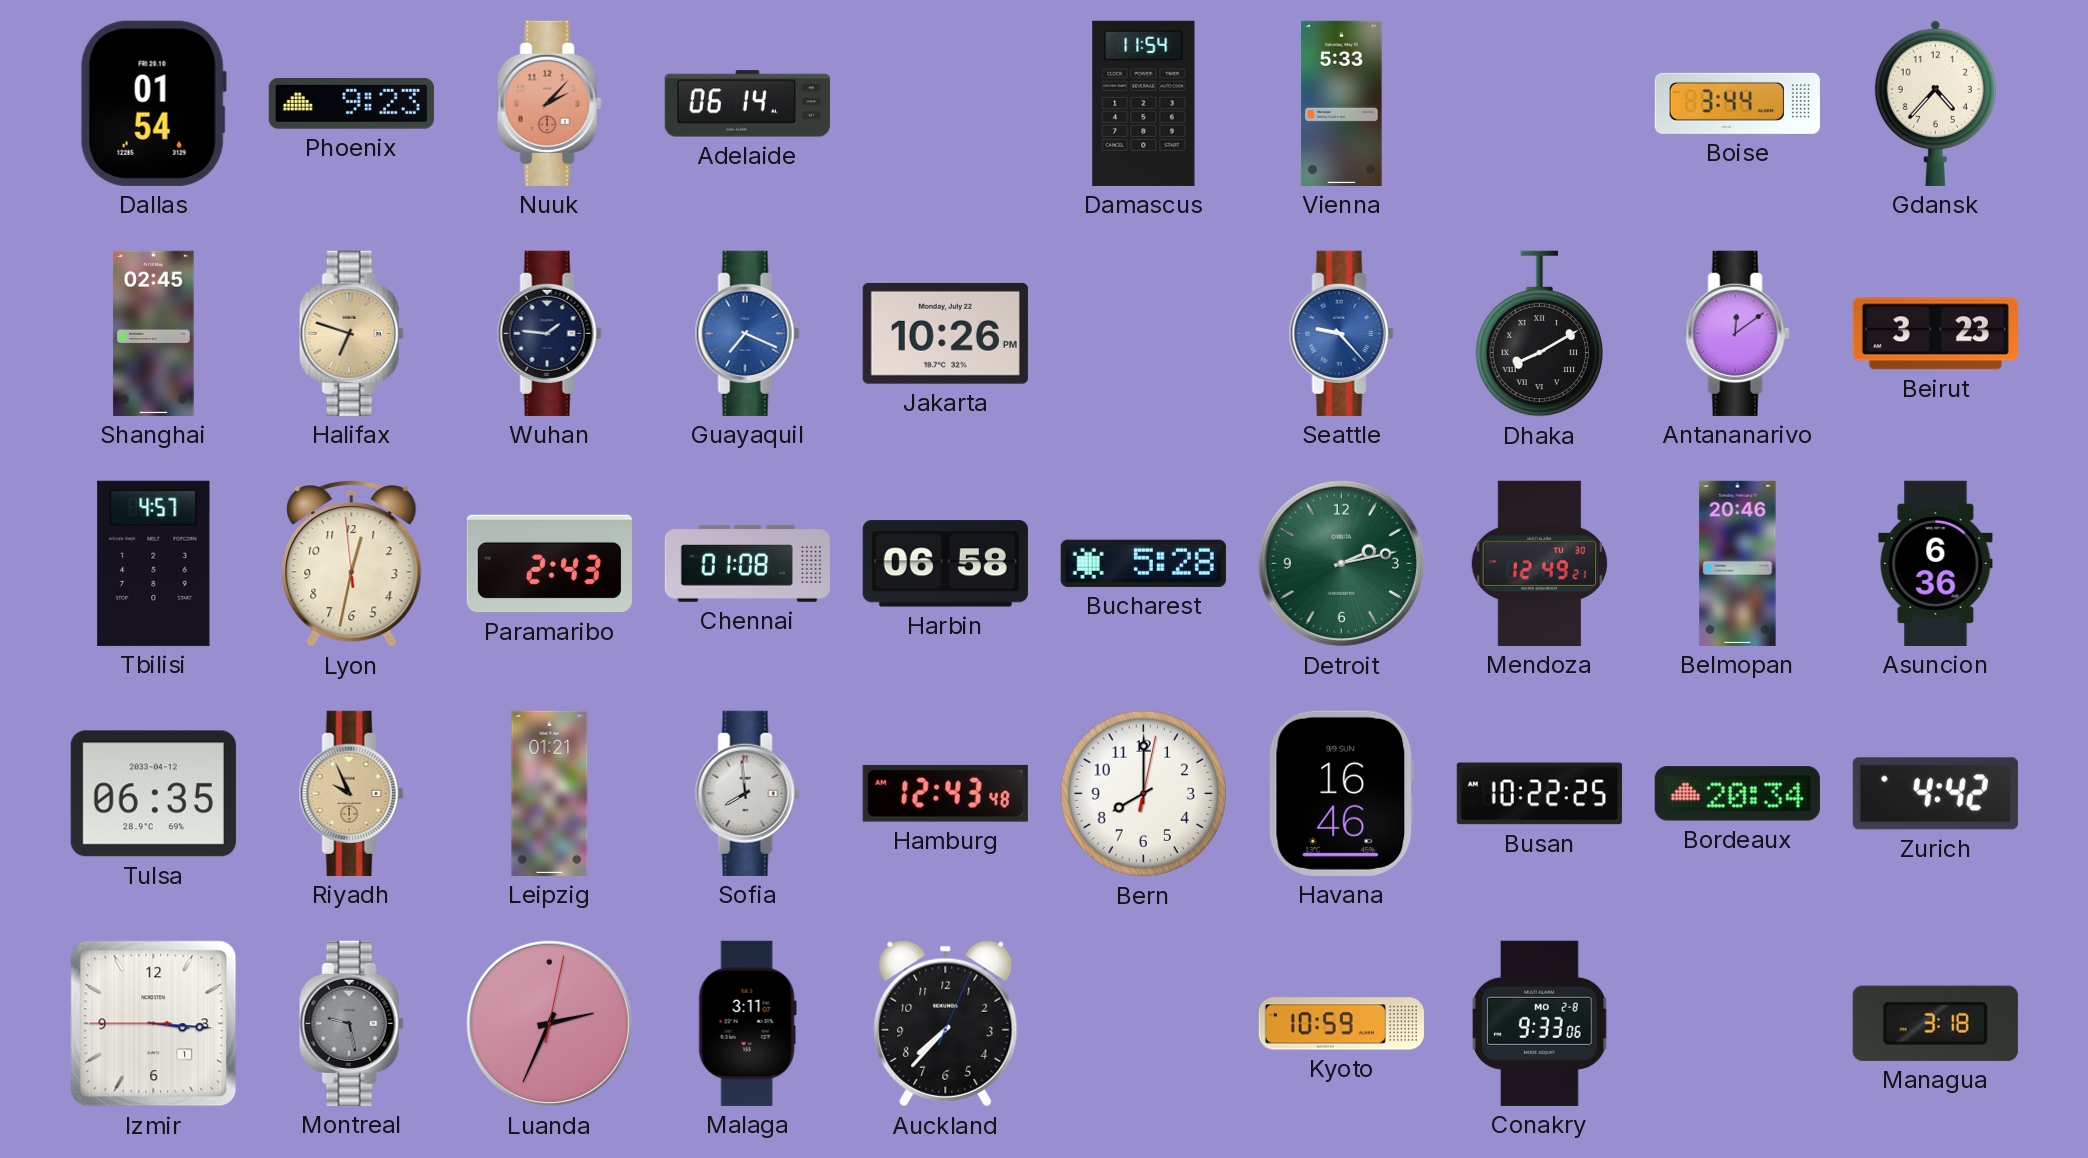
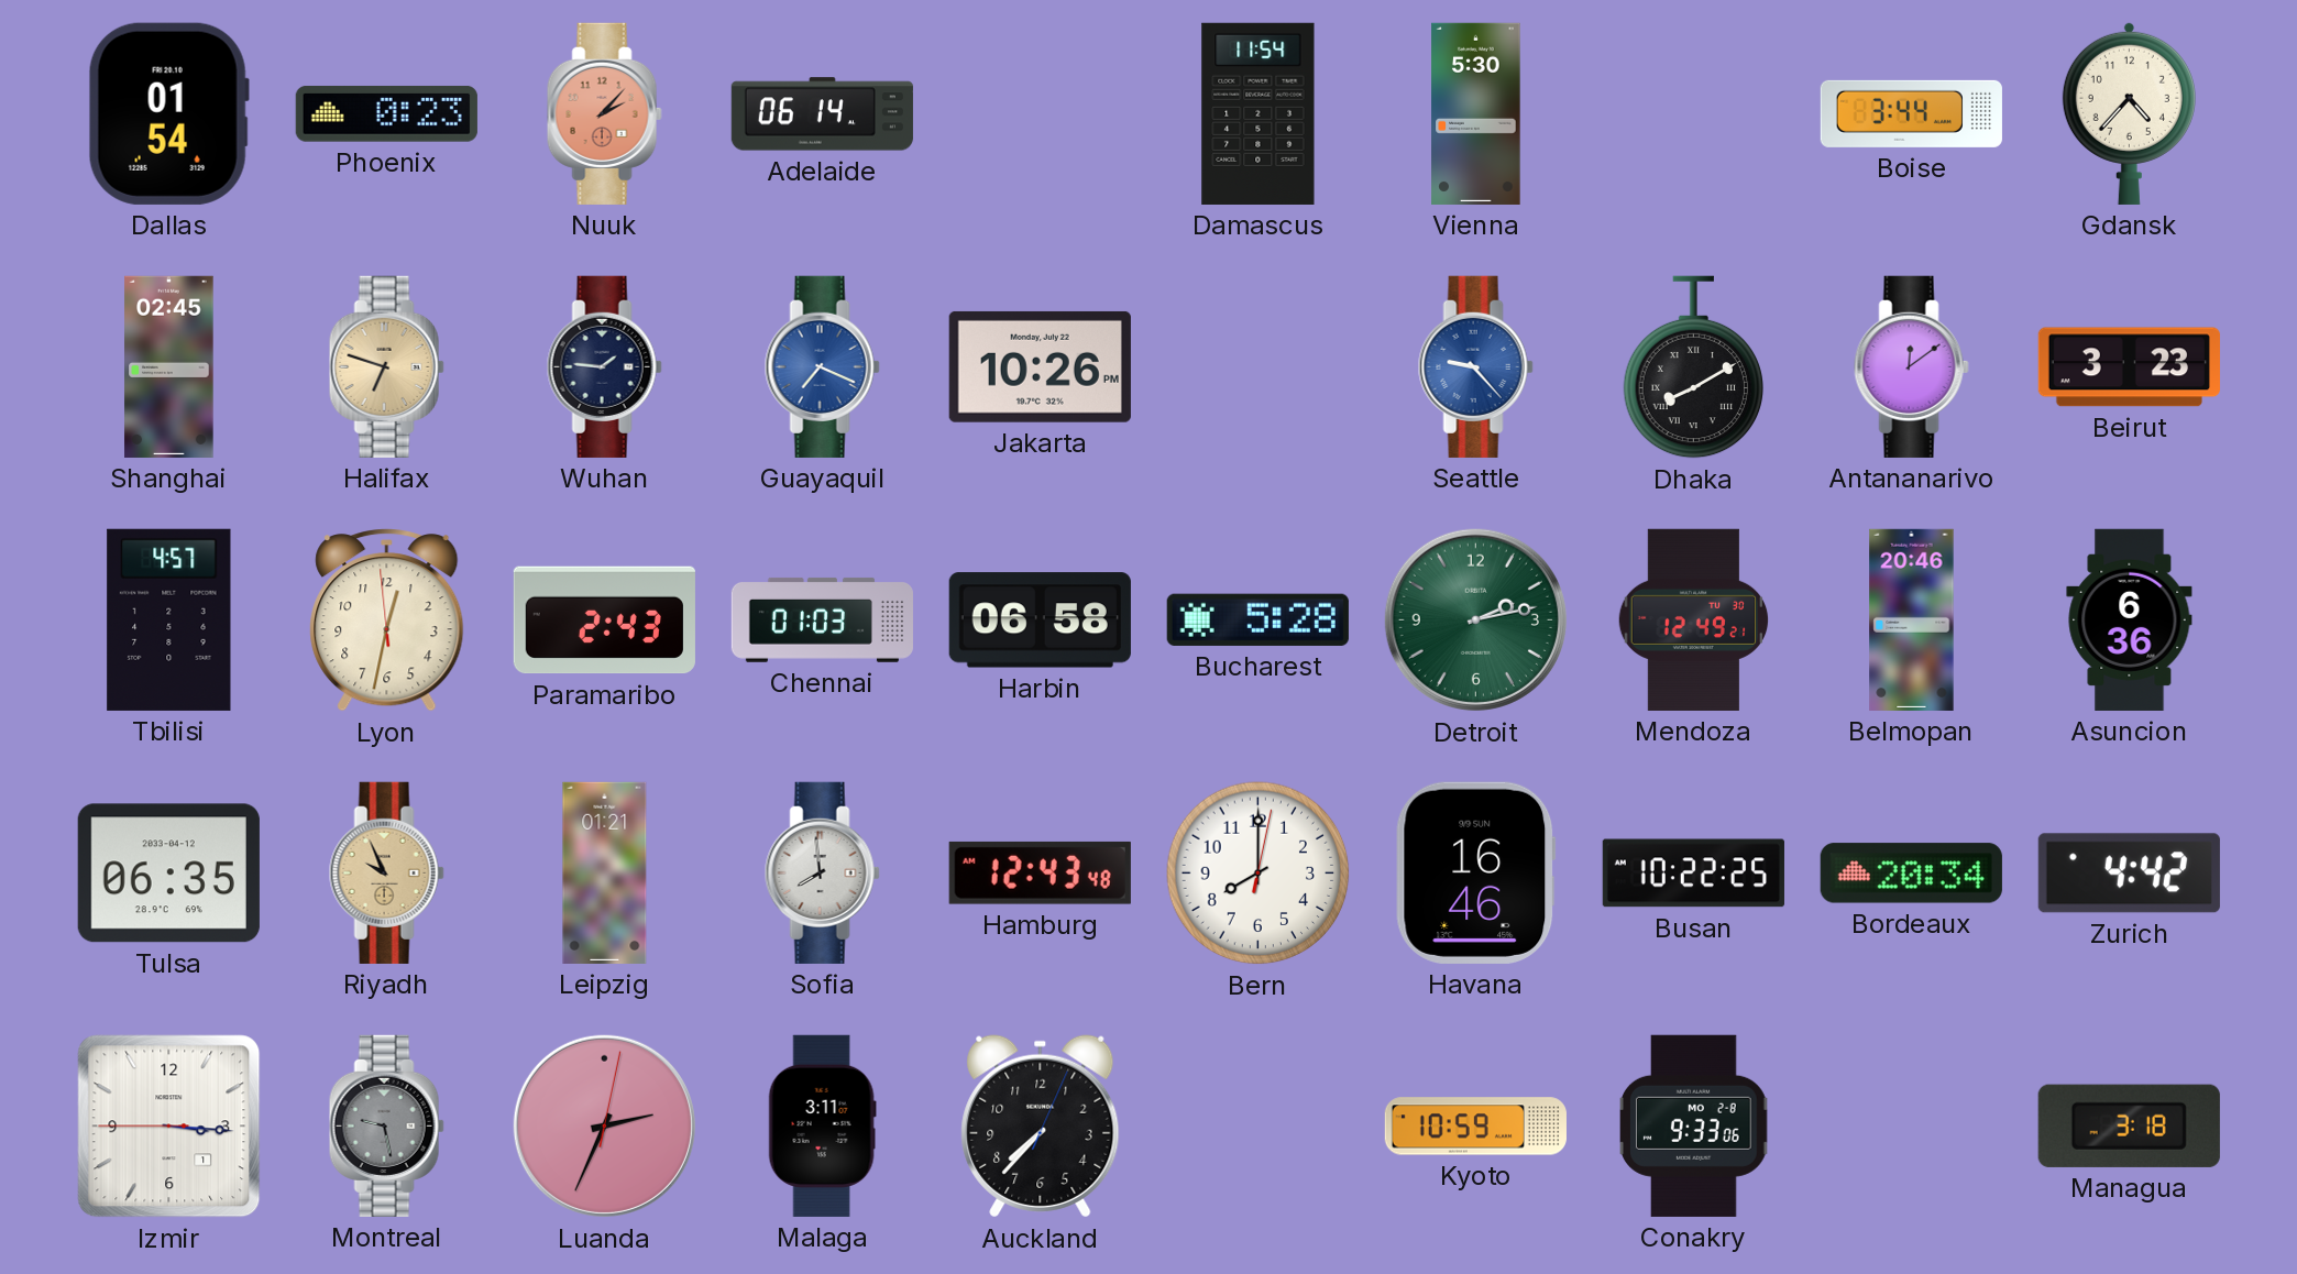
Phoenix: 9:23 -> 0:23
Vienna: 5:33 -> 5:30
Chennai: 01:08 -> 01:03
